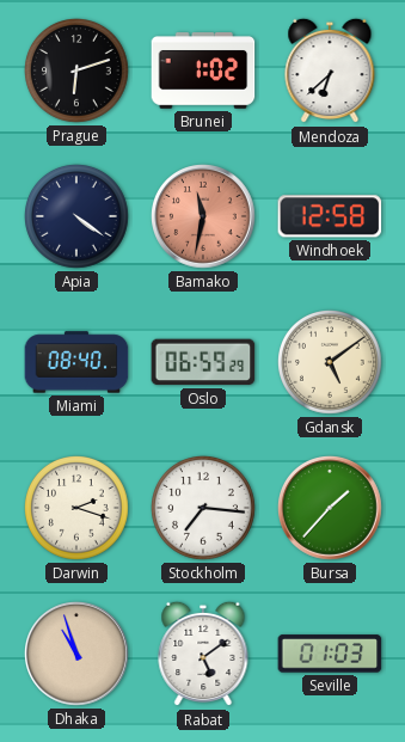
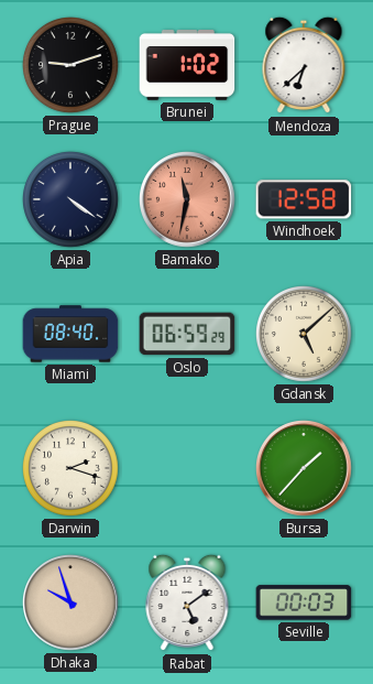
Prague: 6:12 -> 9:12
Gdansk: 5:09 -> 5:08
Stockholm: 7:16 -> none
Dhaka: 10:57 -> 9:57
Seville: 01:03 -> 00:03
